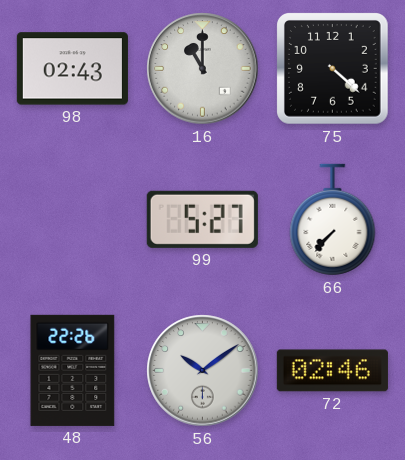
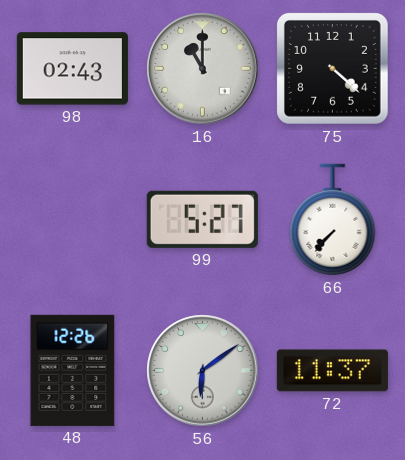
48: 22:26 -> 12:26
56: 10:09 -> 6:09
72: 02:46 -> 11:37
